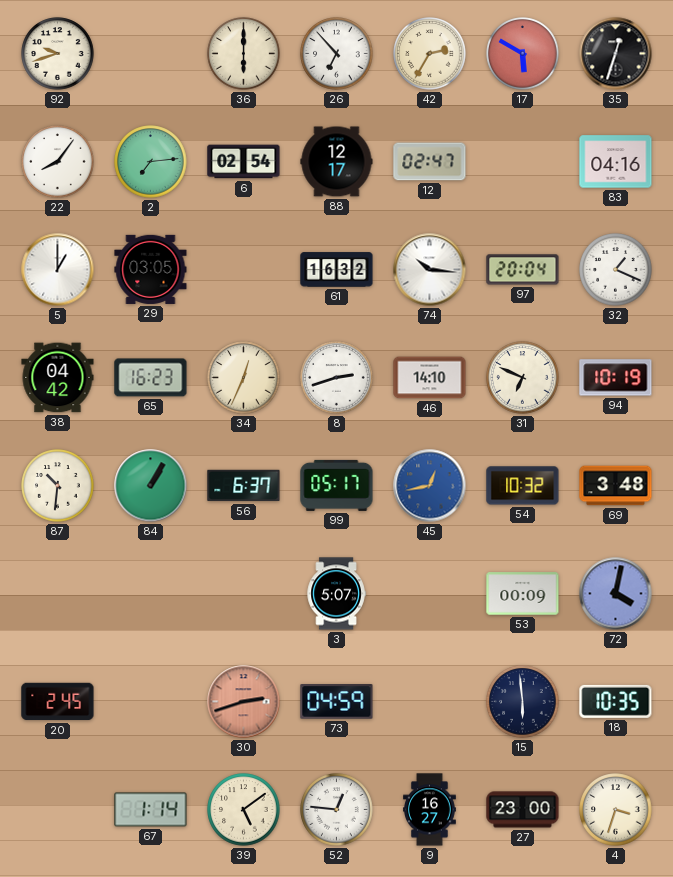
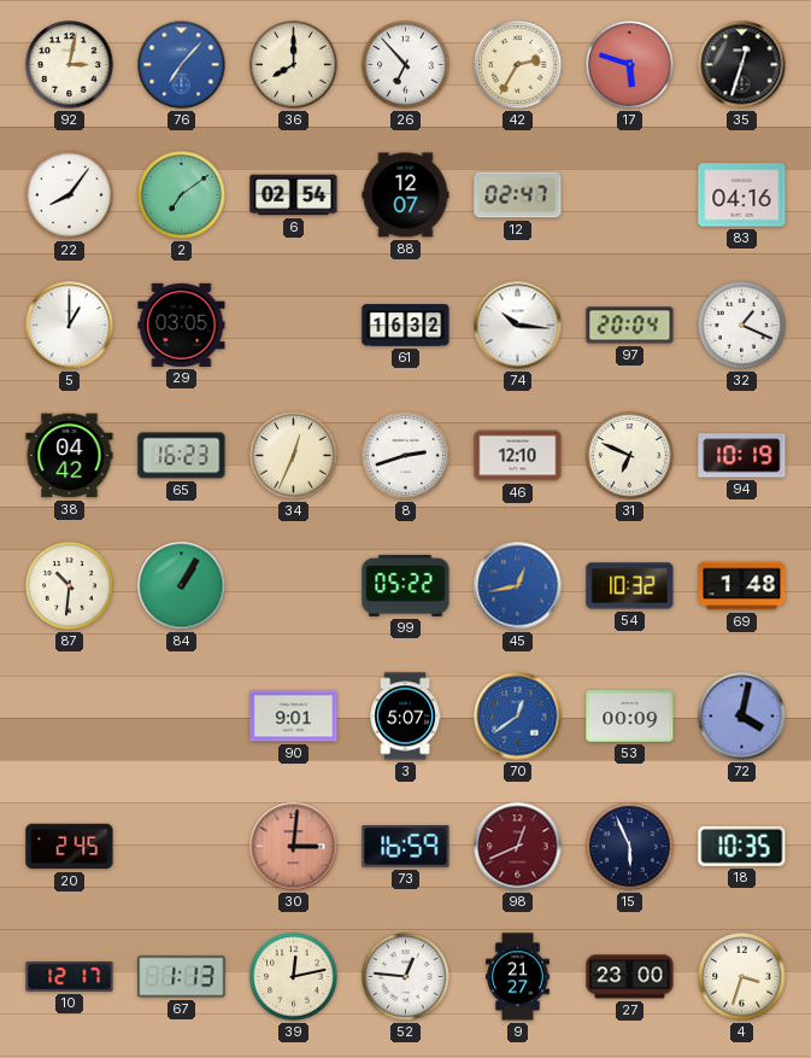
92: 9:42 -> 3:02
76: none -> 7:07
36: 6:00 -> 8:00
17: 5:50 -> 5:48
2: 7:14 -> 7:09
88: 12:17 -> 12:07
46: 14:10 -> 12:10
56: 6:37 -> none
99: 05:17 -> 05:22
69: 3:48 -> 1:48
90: none -> 9:01
70: none -> 12:39
30: 2:42 -> 3:01
73: 04:59 -> 16:59
98: none -> 12:41
15: 5:59 -> 5:56
10: none -> 12:17
67: 1:14 -> 1:13
39: 5:09 -> 12:13
9: 16:27 -> 21:27
